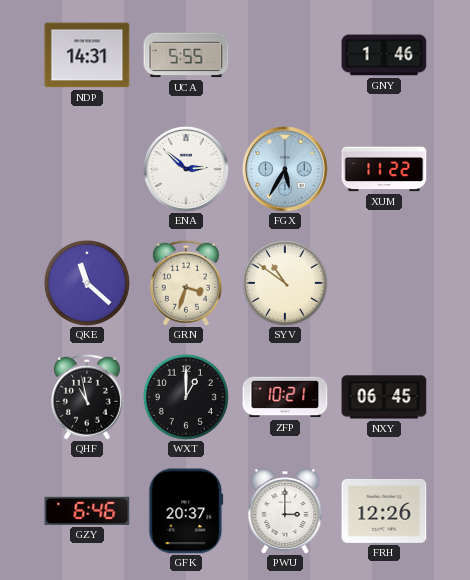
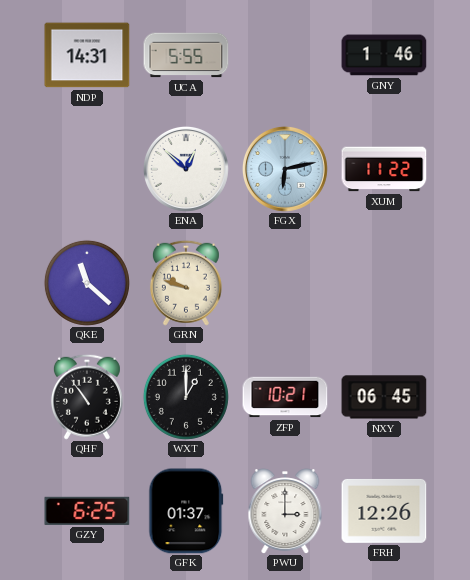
ENA: 2:52 -> 12:52
FGX: 5:35 -> 6:13
GRN: 3:33 -> 9:48
SYV: 10:51 -> none
QHF: 10:58 -> 10:54
GZY: 6:46 -> 6:25
GFK: 20:37 -> 01:37
